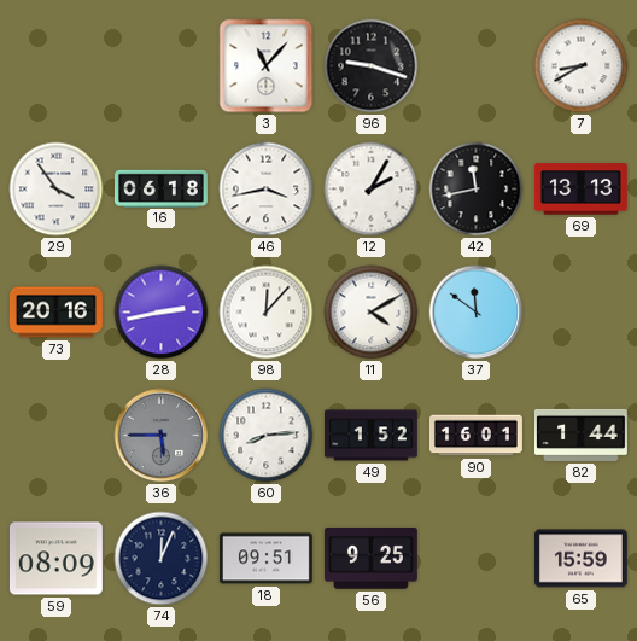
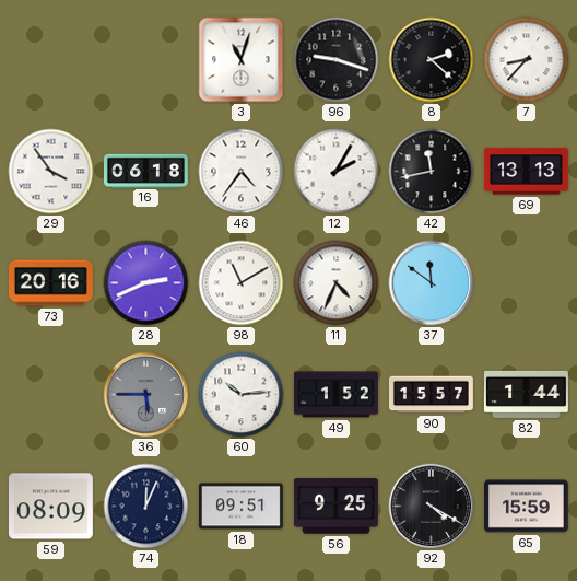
3: 11:07 -> 11:03
8: none -> 2:22
7: 8:40 -> 8:37
46: 3:43 -> 4:36
28: 2:43 -> 2:41
98: 12:07 -> 11:10
11: 4:10 -> 4:34
60: 8:14 -> 10:14
90: 16:01 -> 15:57
92: none -> 4:20
